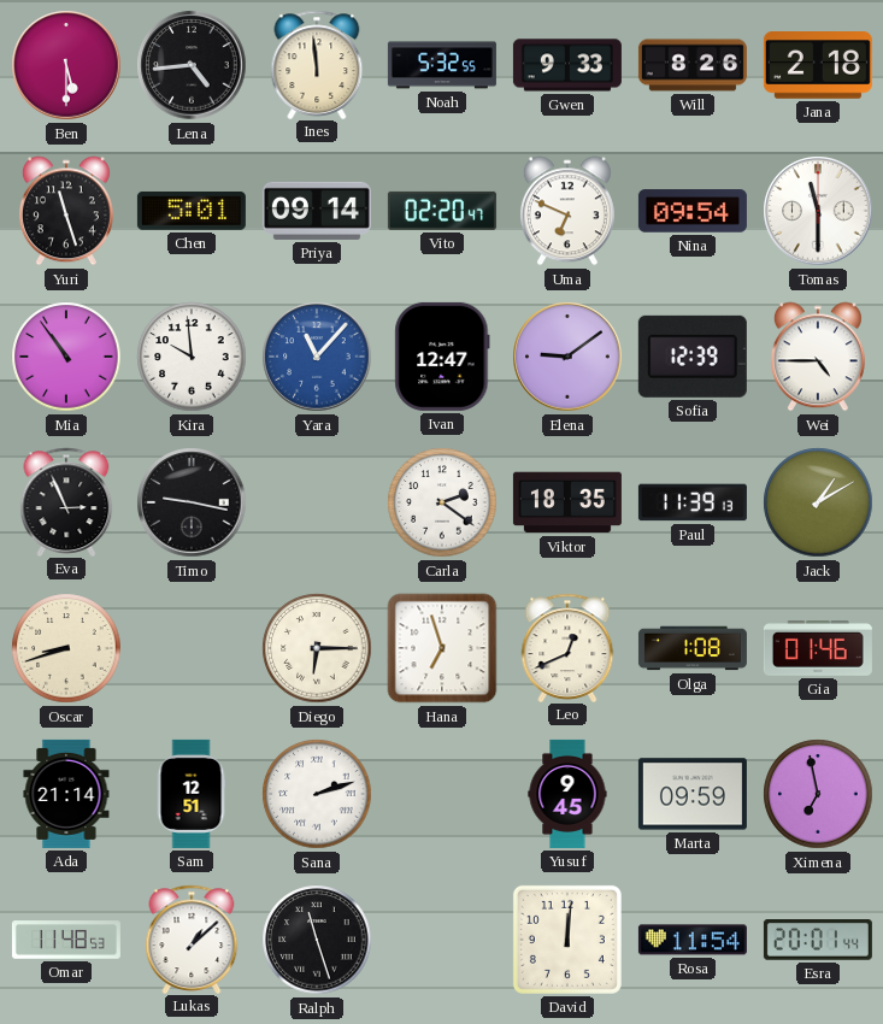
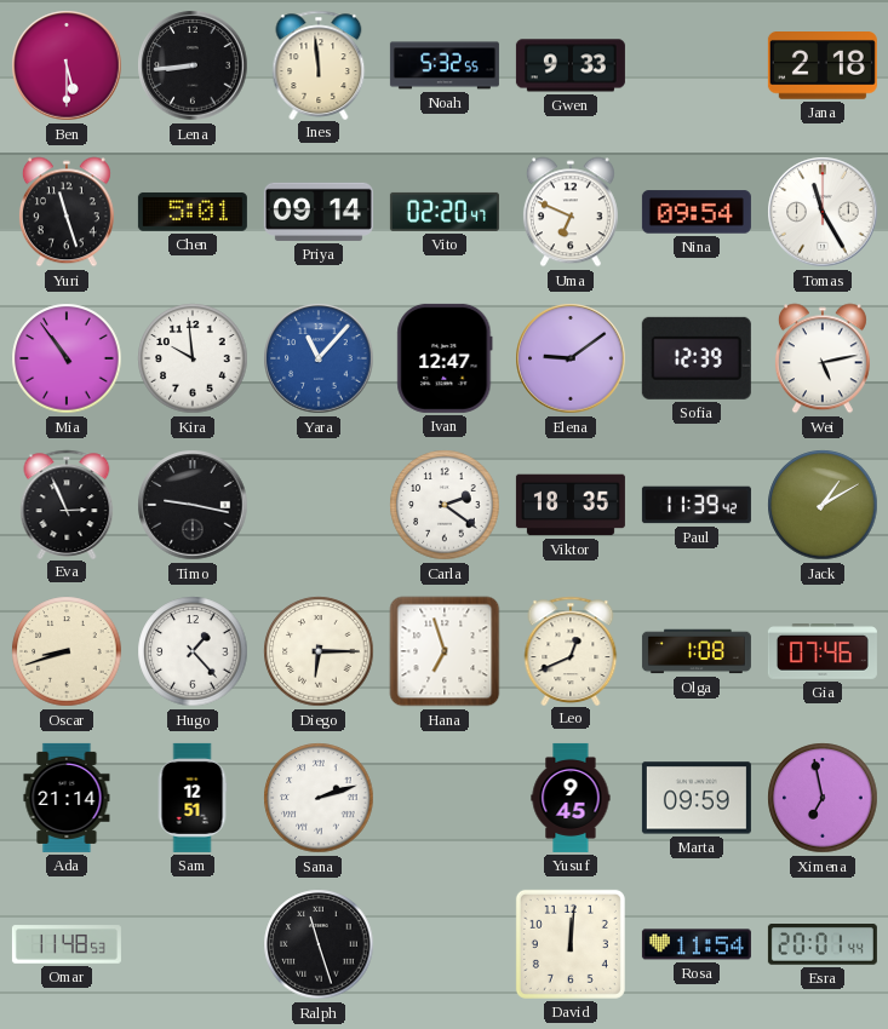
Lena: 4:44 -> 8:44
Will: 8:26 -> none
Tomas: 11:30 -> 11:25
Wei: 4:45 -> 5:13
Paul: 11:39:13 -> 11:39:42
Hugo: none -> 1:23
Gia: 01:46 -> 07:46
Lukas: 1:08 -> none
